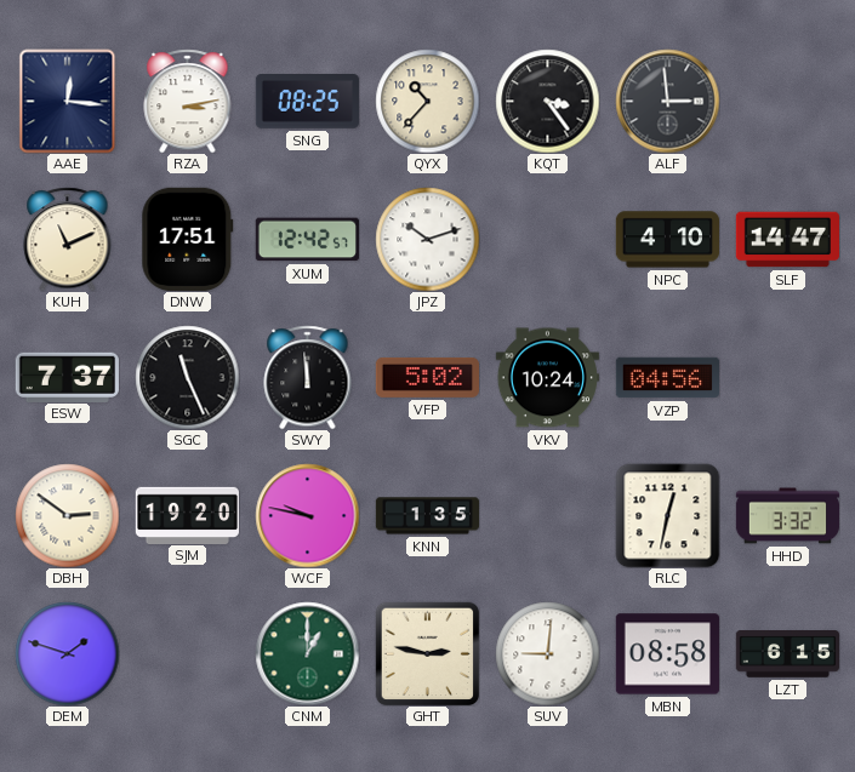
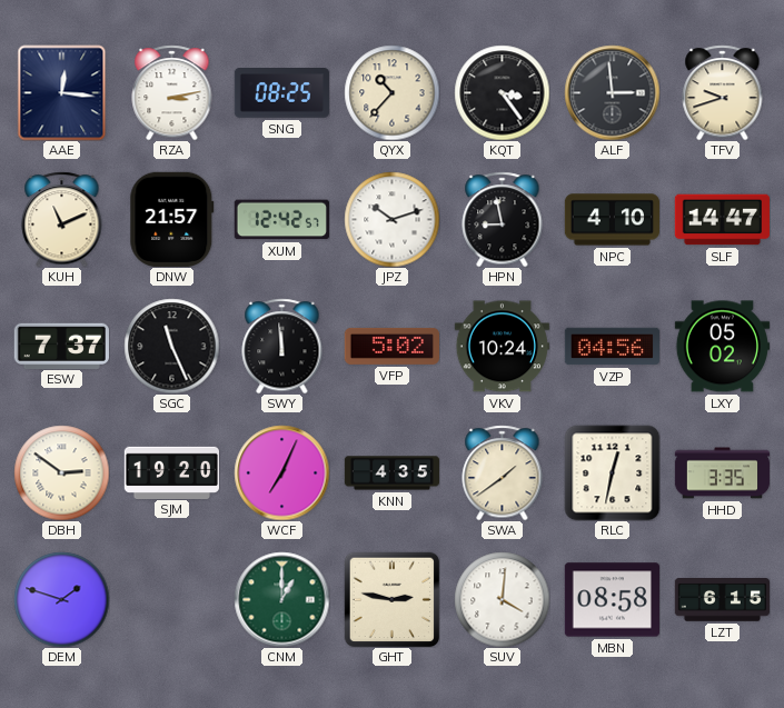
TFV: none -> 9:42
DNW: 17:51 -> 21:57
HPN: none -> 8:58
LXY: none -> 05:02
WCF: 9:47 -> 7:04
KNN: 1:35 -> 4:35
SWA: none -> 1:39
HHD: 3:32 -> 3:35
SUV: 9:01 -> 4:01
